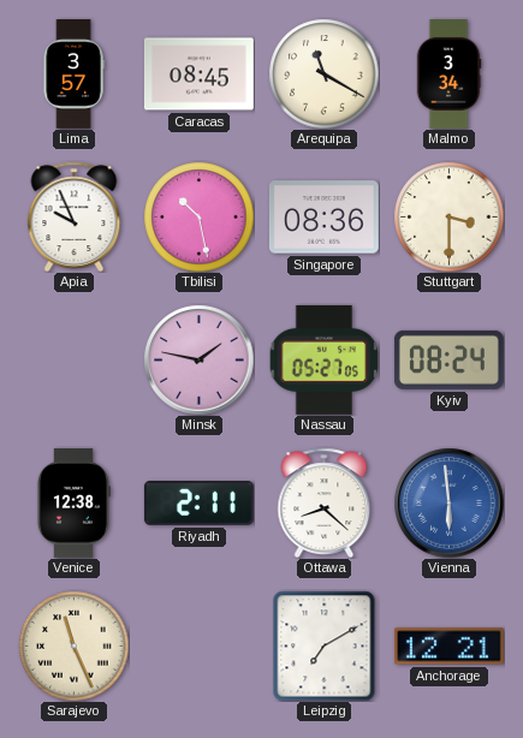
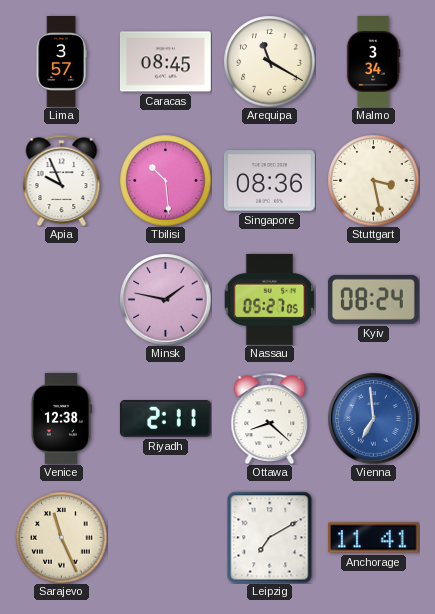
Tbilisi: 10:28 -> 10:29
Stuttgart: 3:30 -> 3:28
Vienna: 5:59 -> 6:59
Anchorage: 12:21 -> 11:41
